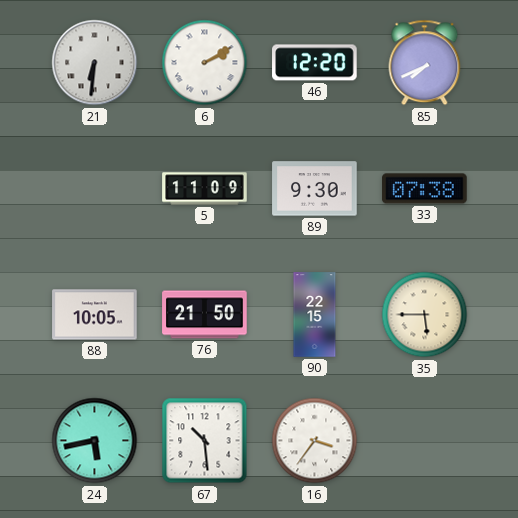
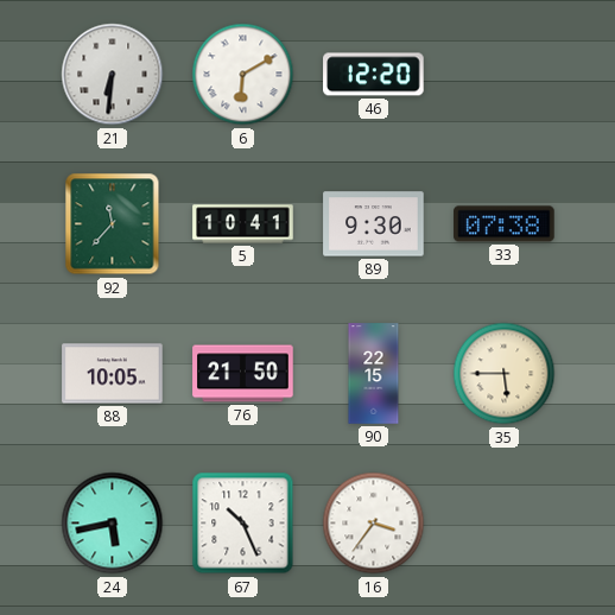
6: 2:10 -> 6:10
85: 7:41 -> none
92: none -> 11:37
5: 11:09 -> 10:41
67: 10:29 -> 10:26
